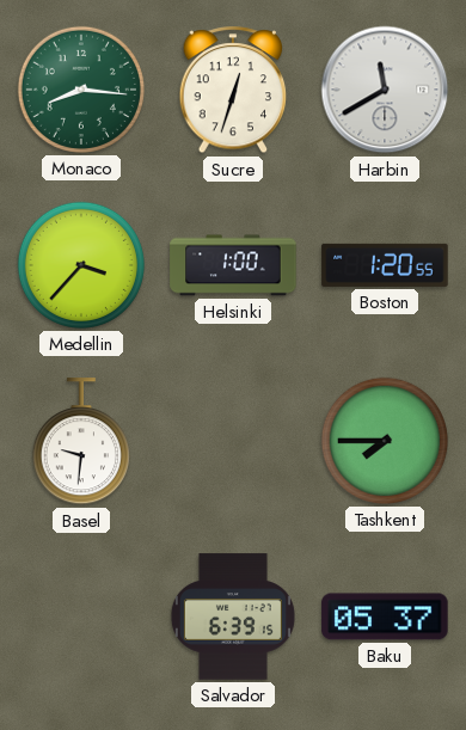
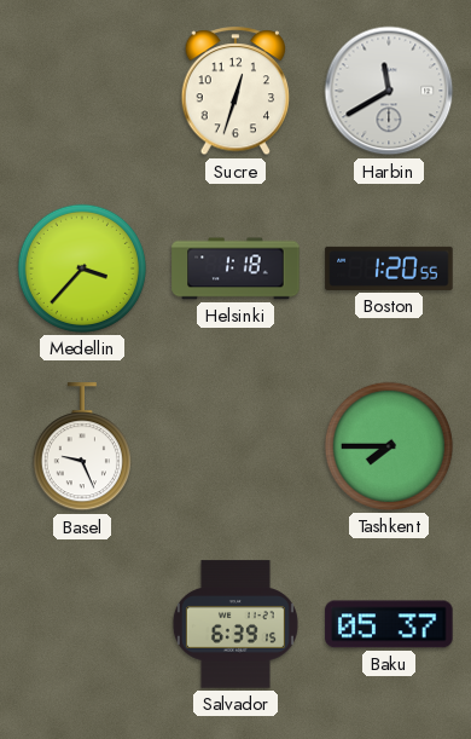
Monaco: 8:16 -> none
Helsinki: 1:00 -> 1:18
Basel: 9:31 -> 9:26
